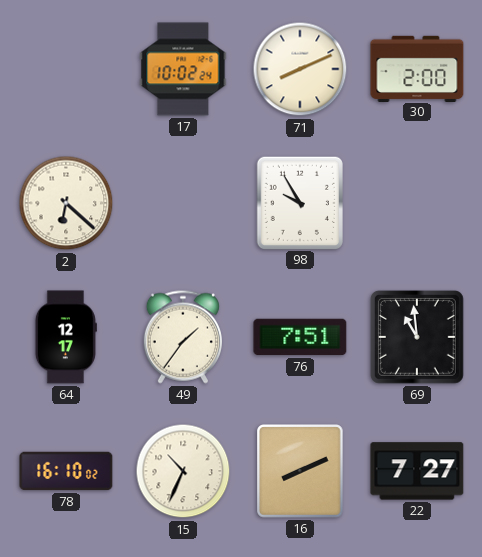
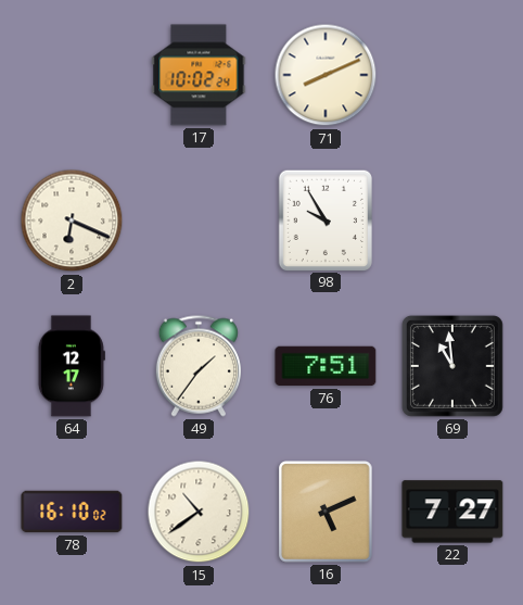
30: 2:00 -> none
2: 6:22 -> 6:19
15: 10:34 -> 10:39
16: 8:11 -> 5:11
